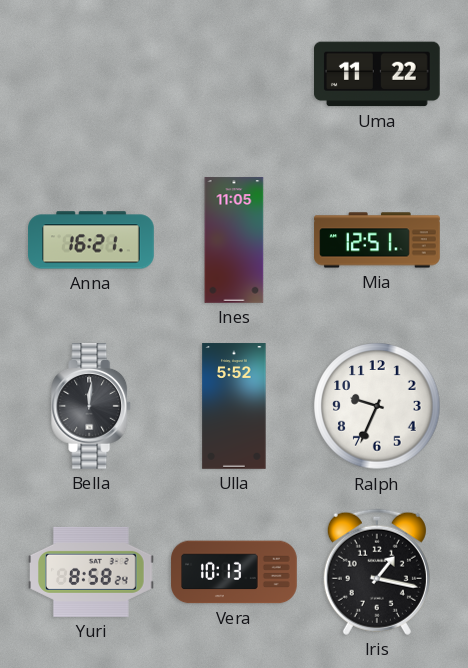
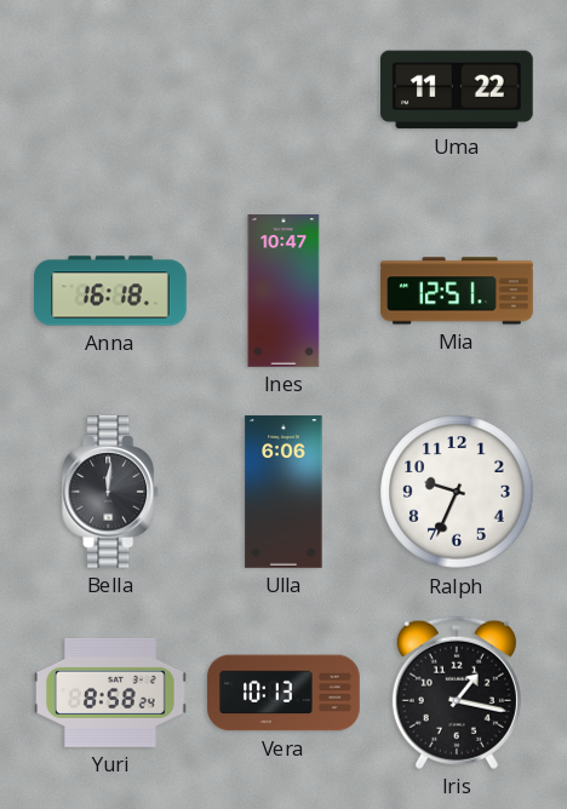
Anna: 16:21 -> 16:18
Ines: 11:05 -> 10:47
Ulla: 5:52 -> 6:06
